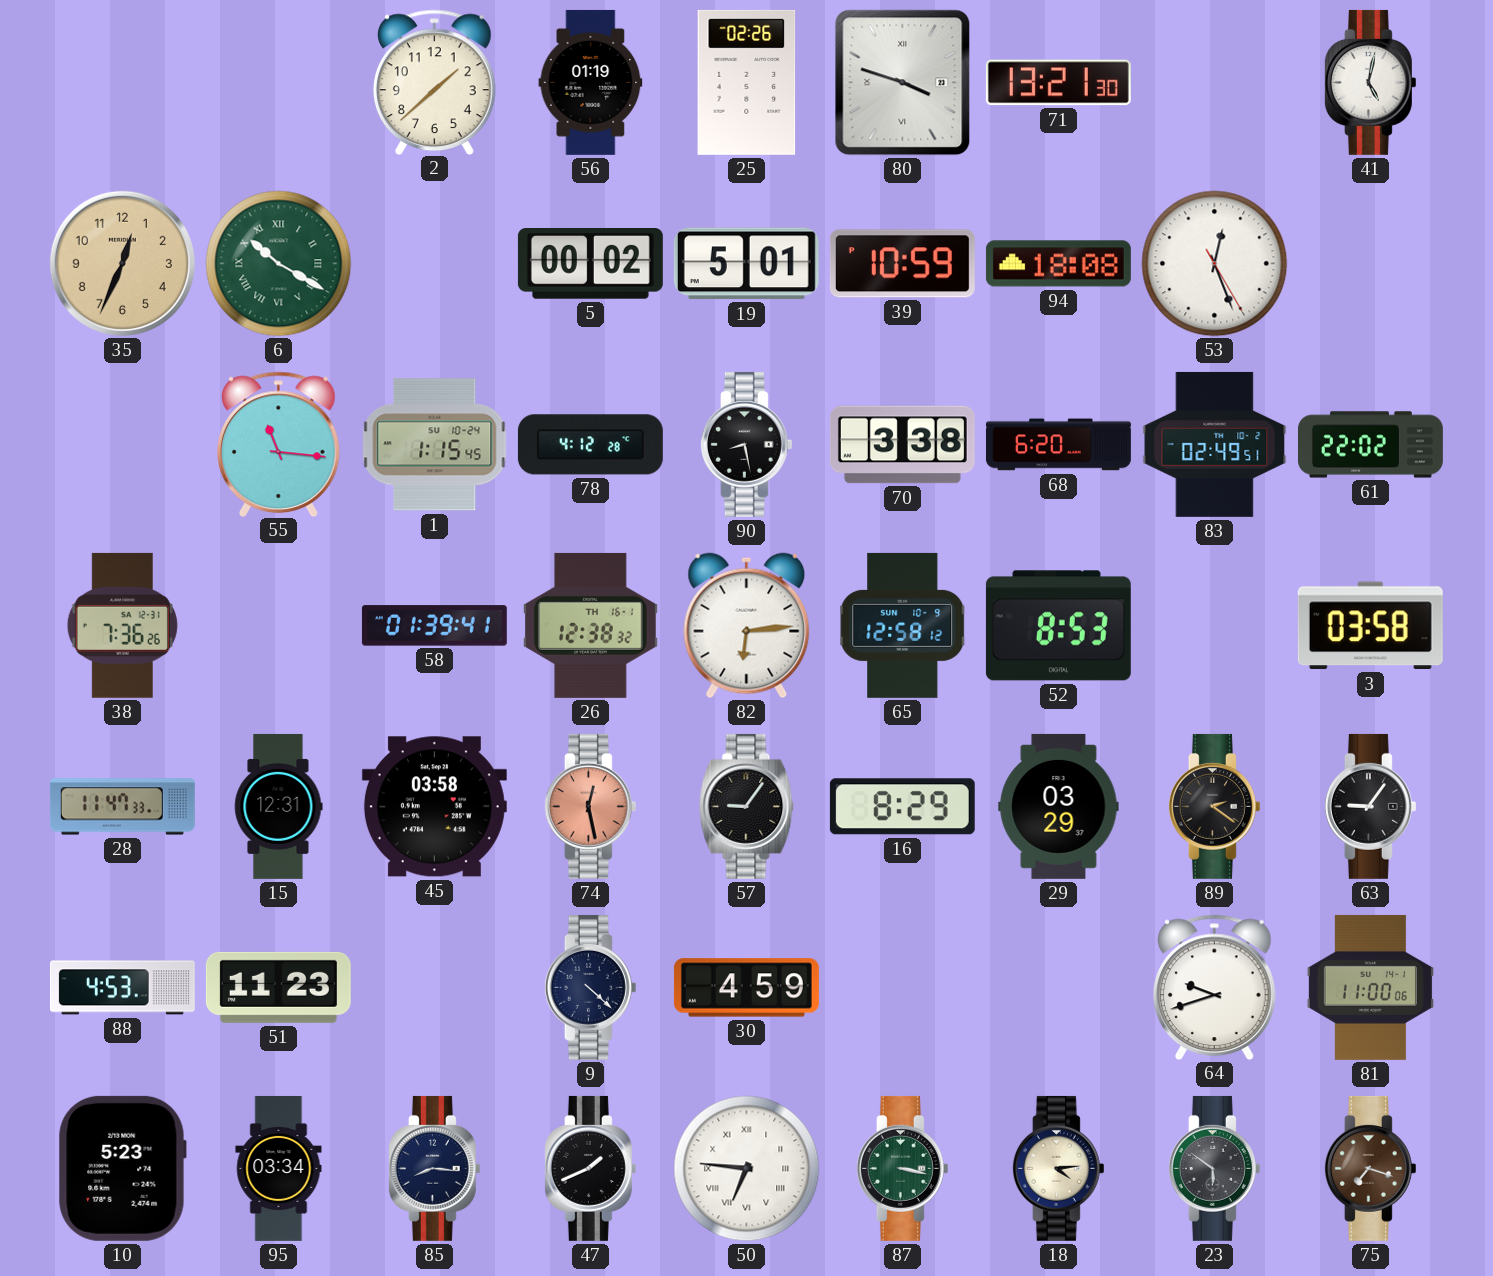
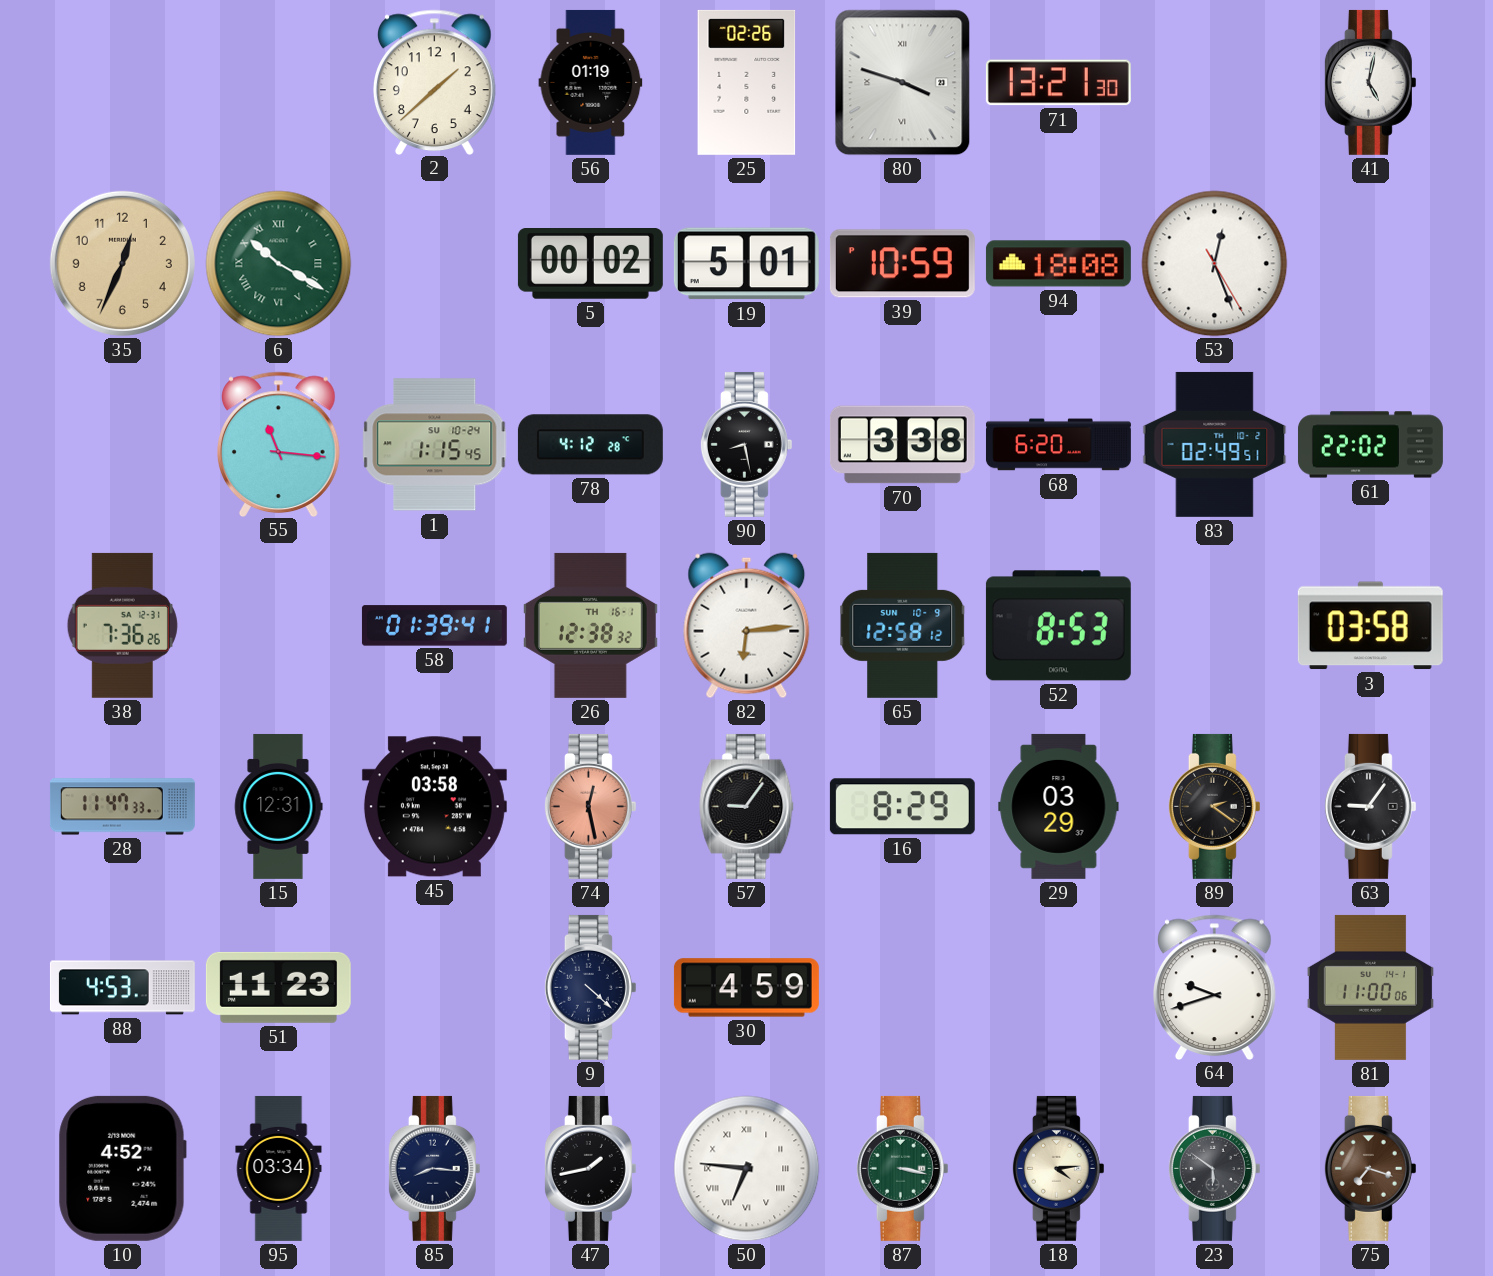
10: 5:23 -> 4:52
47: 1:41 -> 1:43
